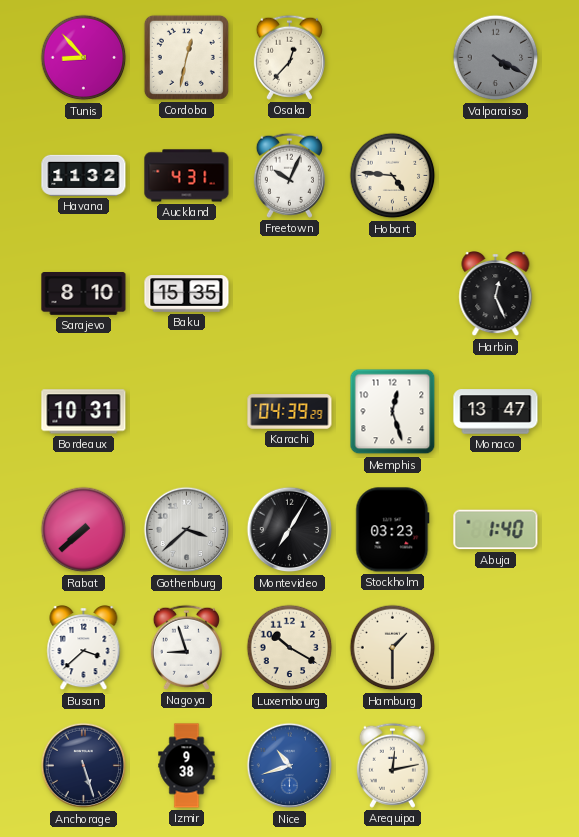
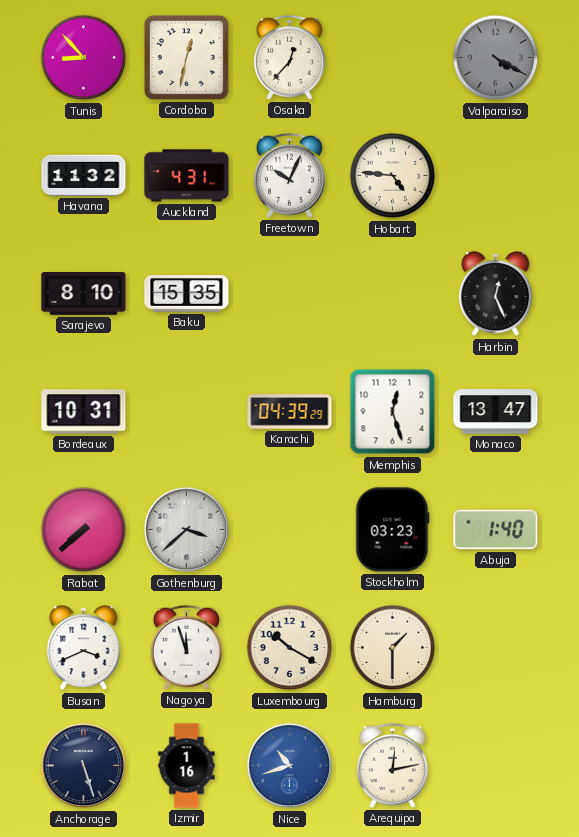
Montevideo: 7:05 -> none
Busan: 3:38 -> 3:41
Nagoya: 8:57 -> 11:57
Izmir: 9:38 -> 1:16
